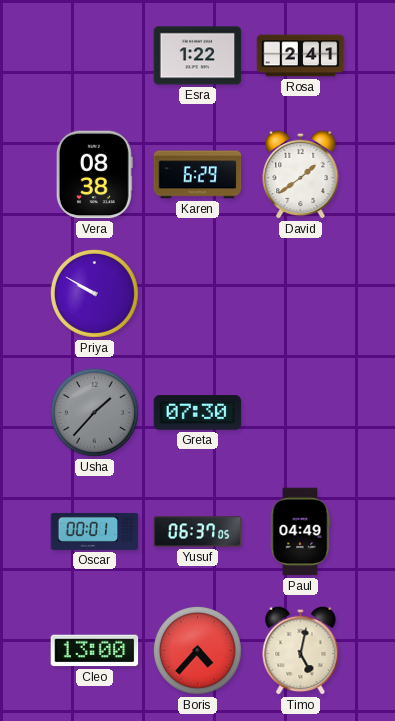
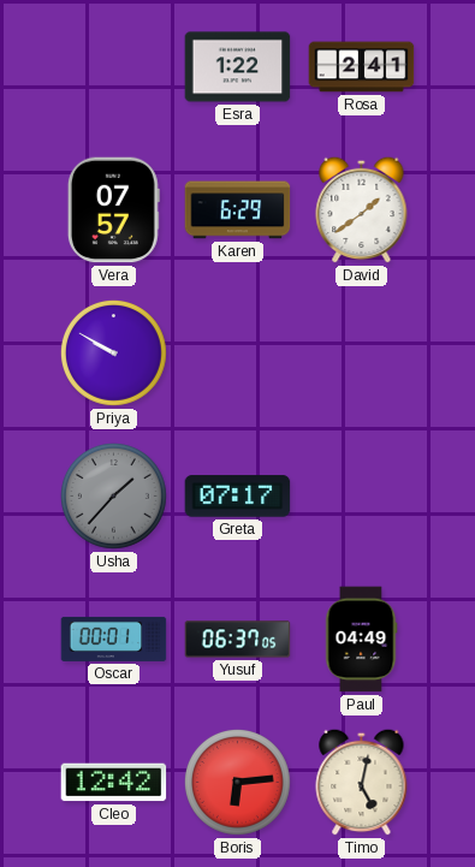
Vera: 08:38 -> 07:57
Greta: 07:30 -> 07:17
Cleo: 13:00 -> 12:42
Boris: 4:37 -> 6:14
